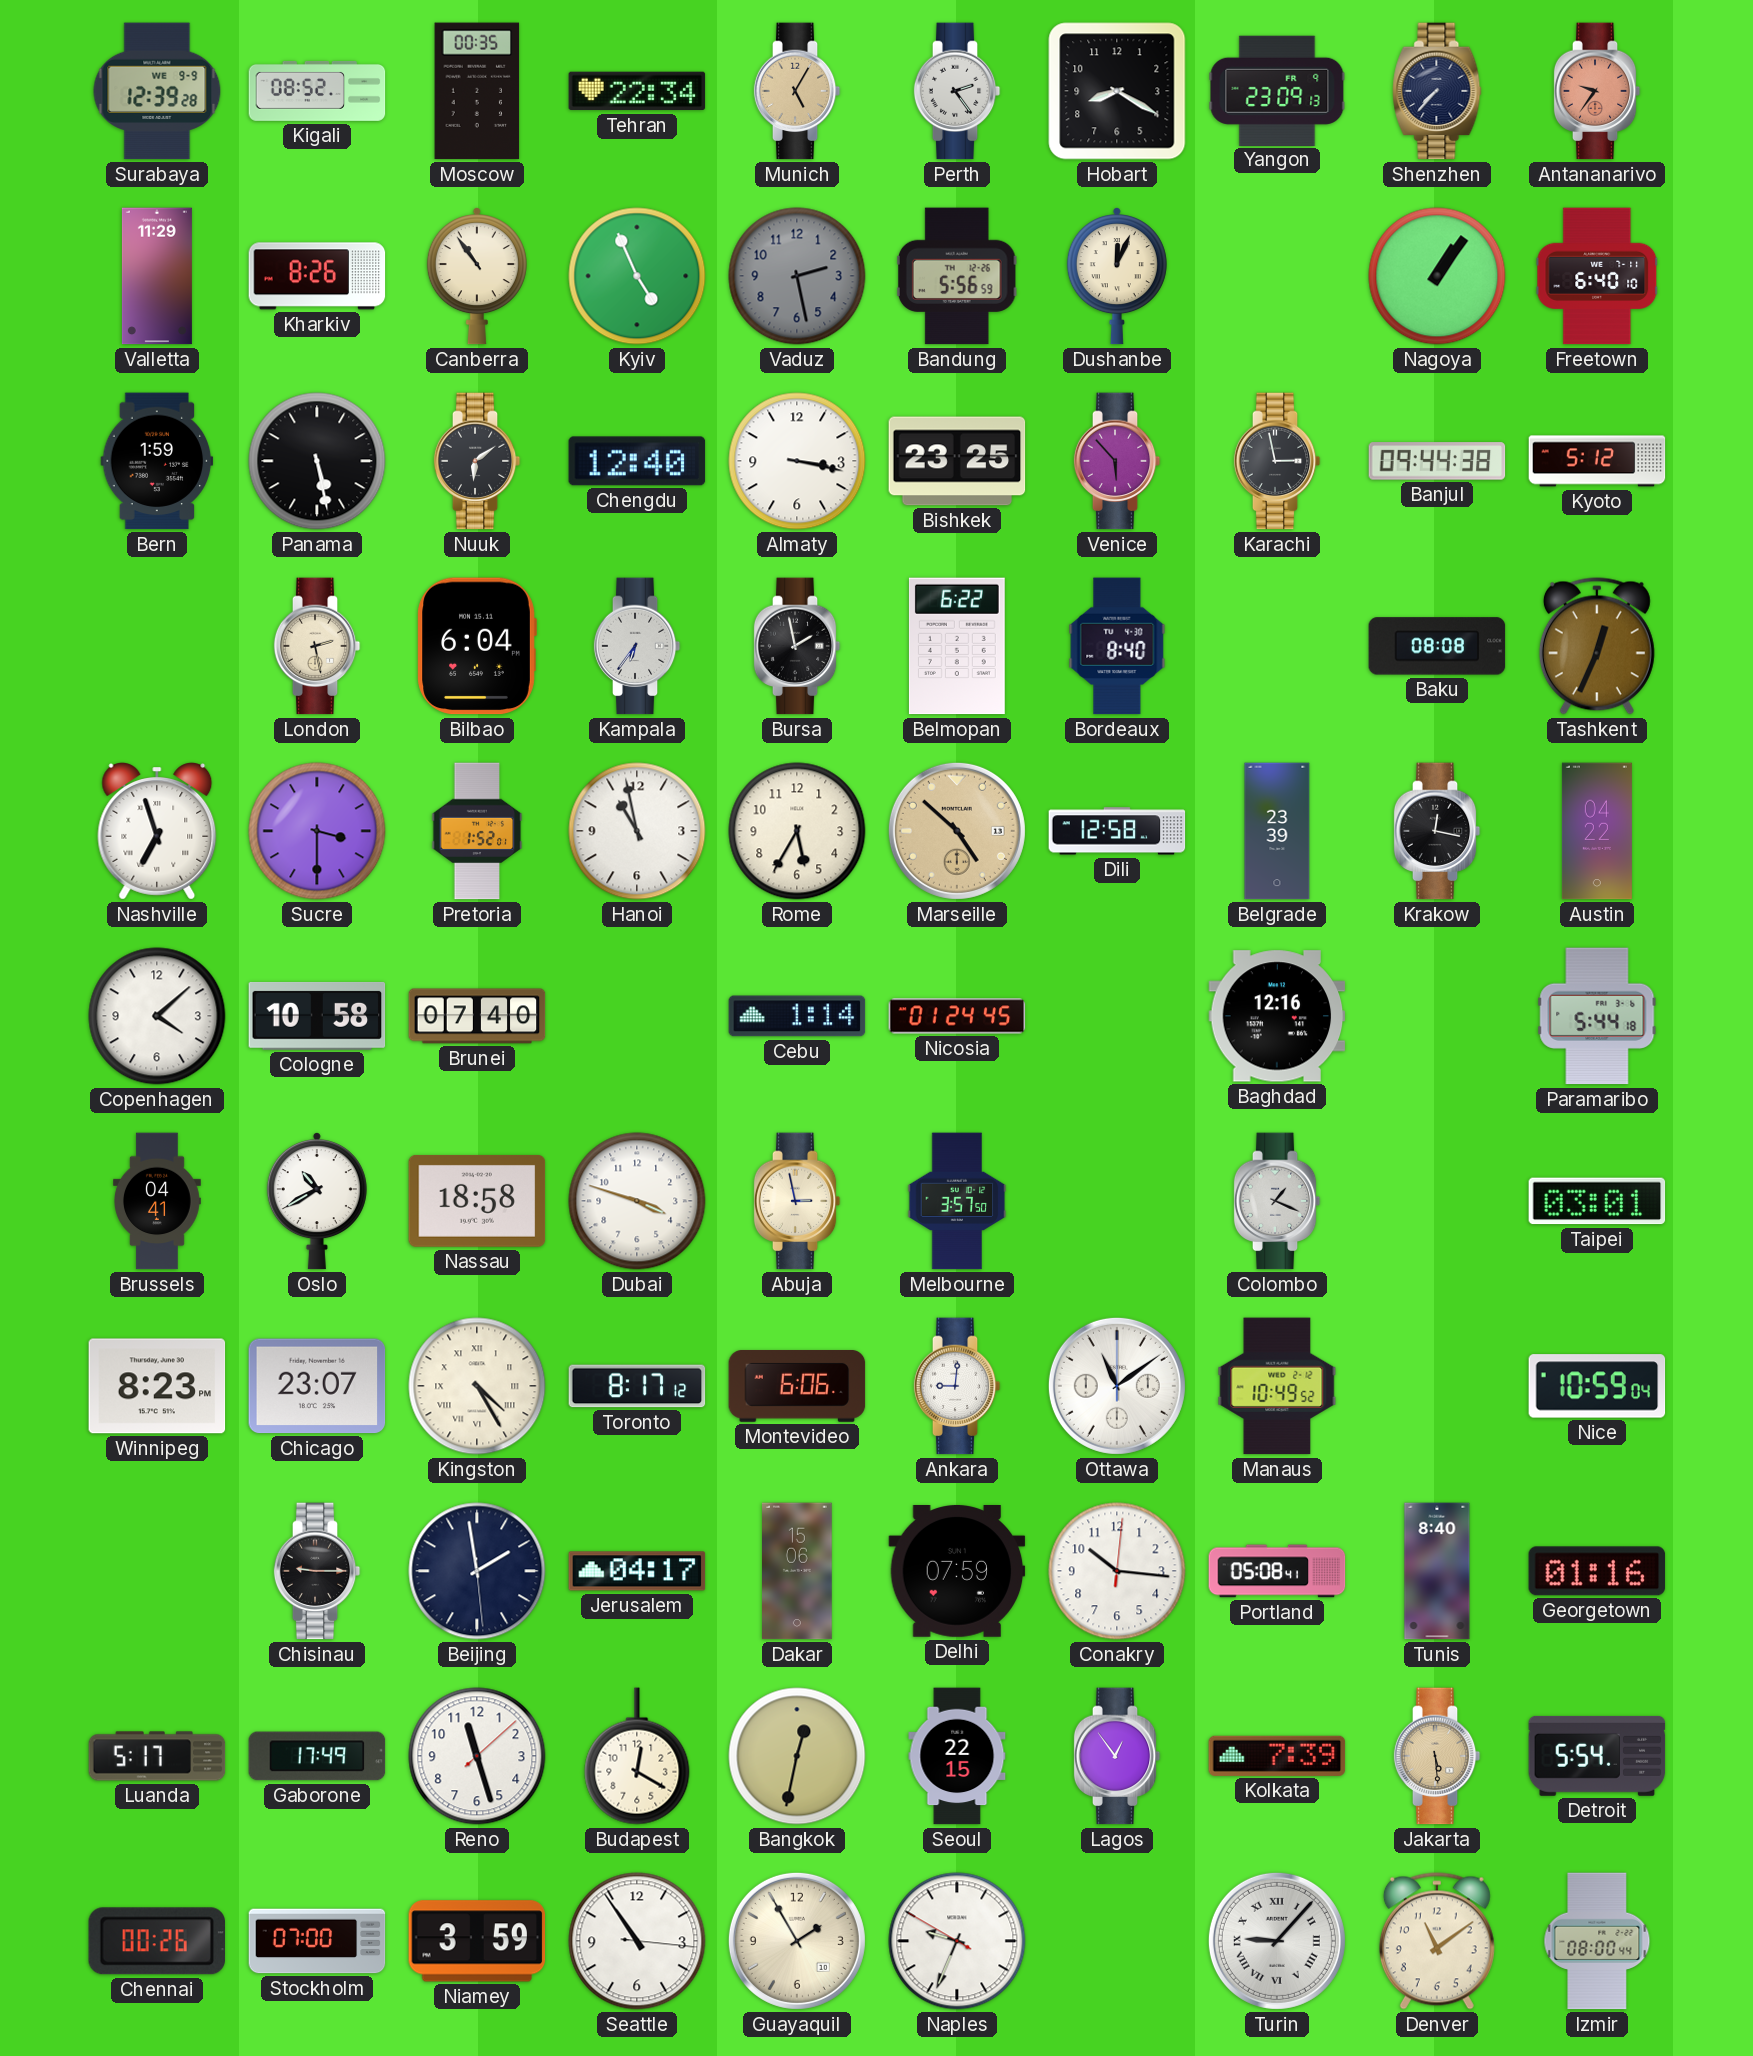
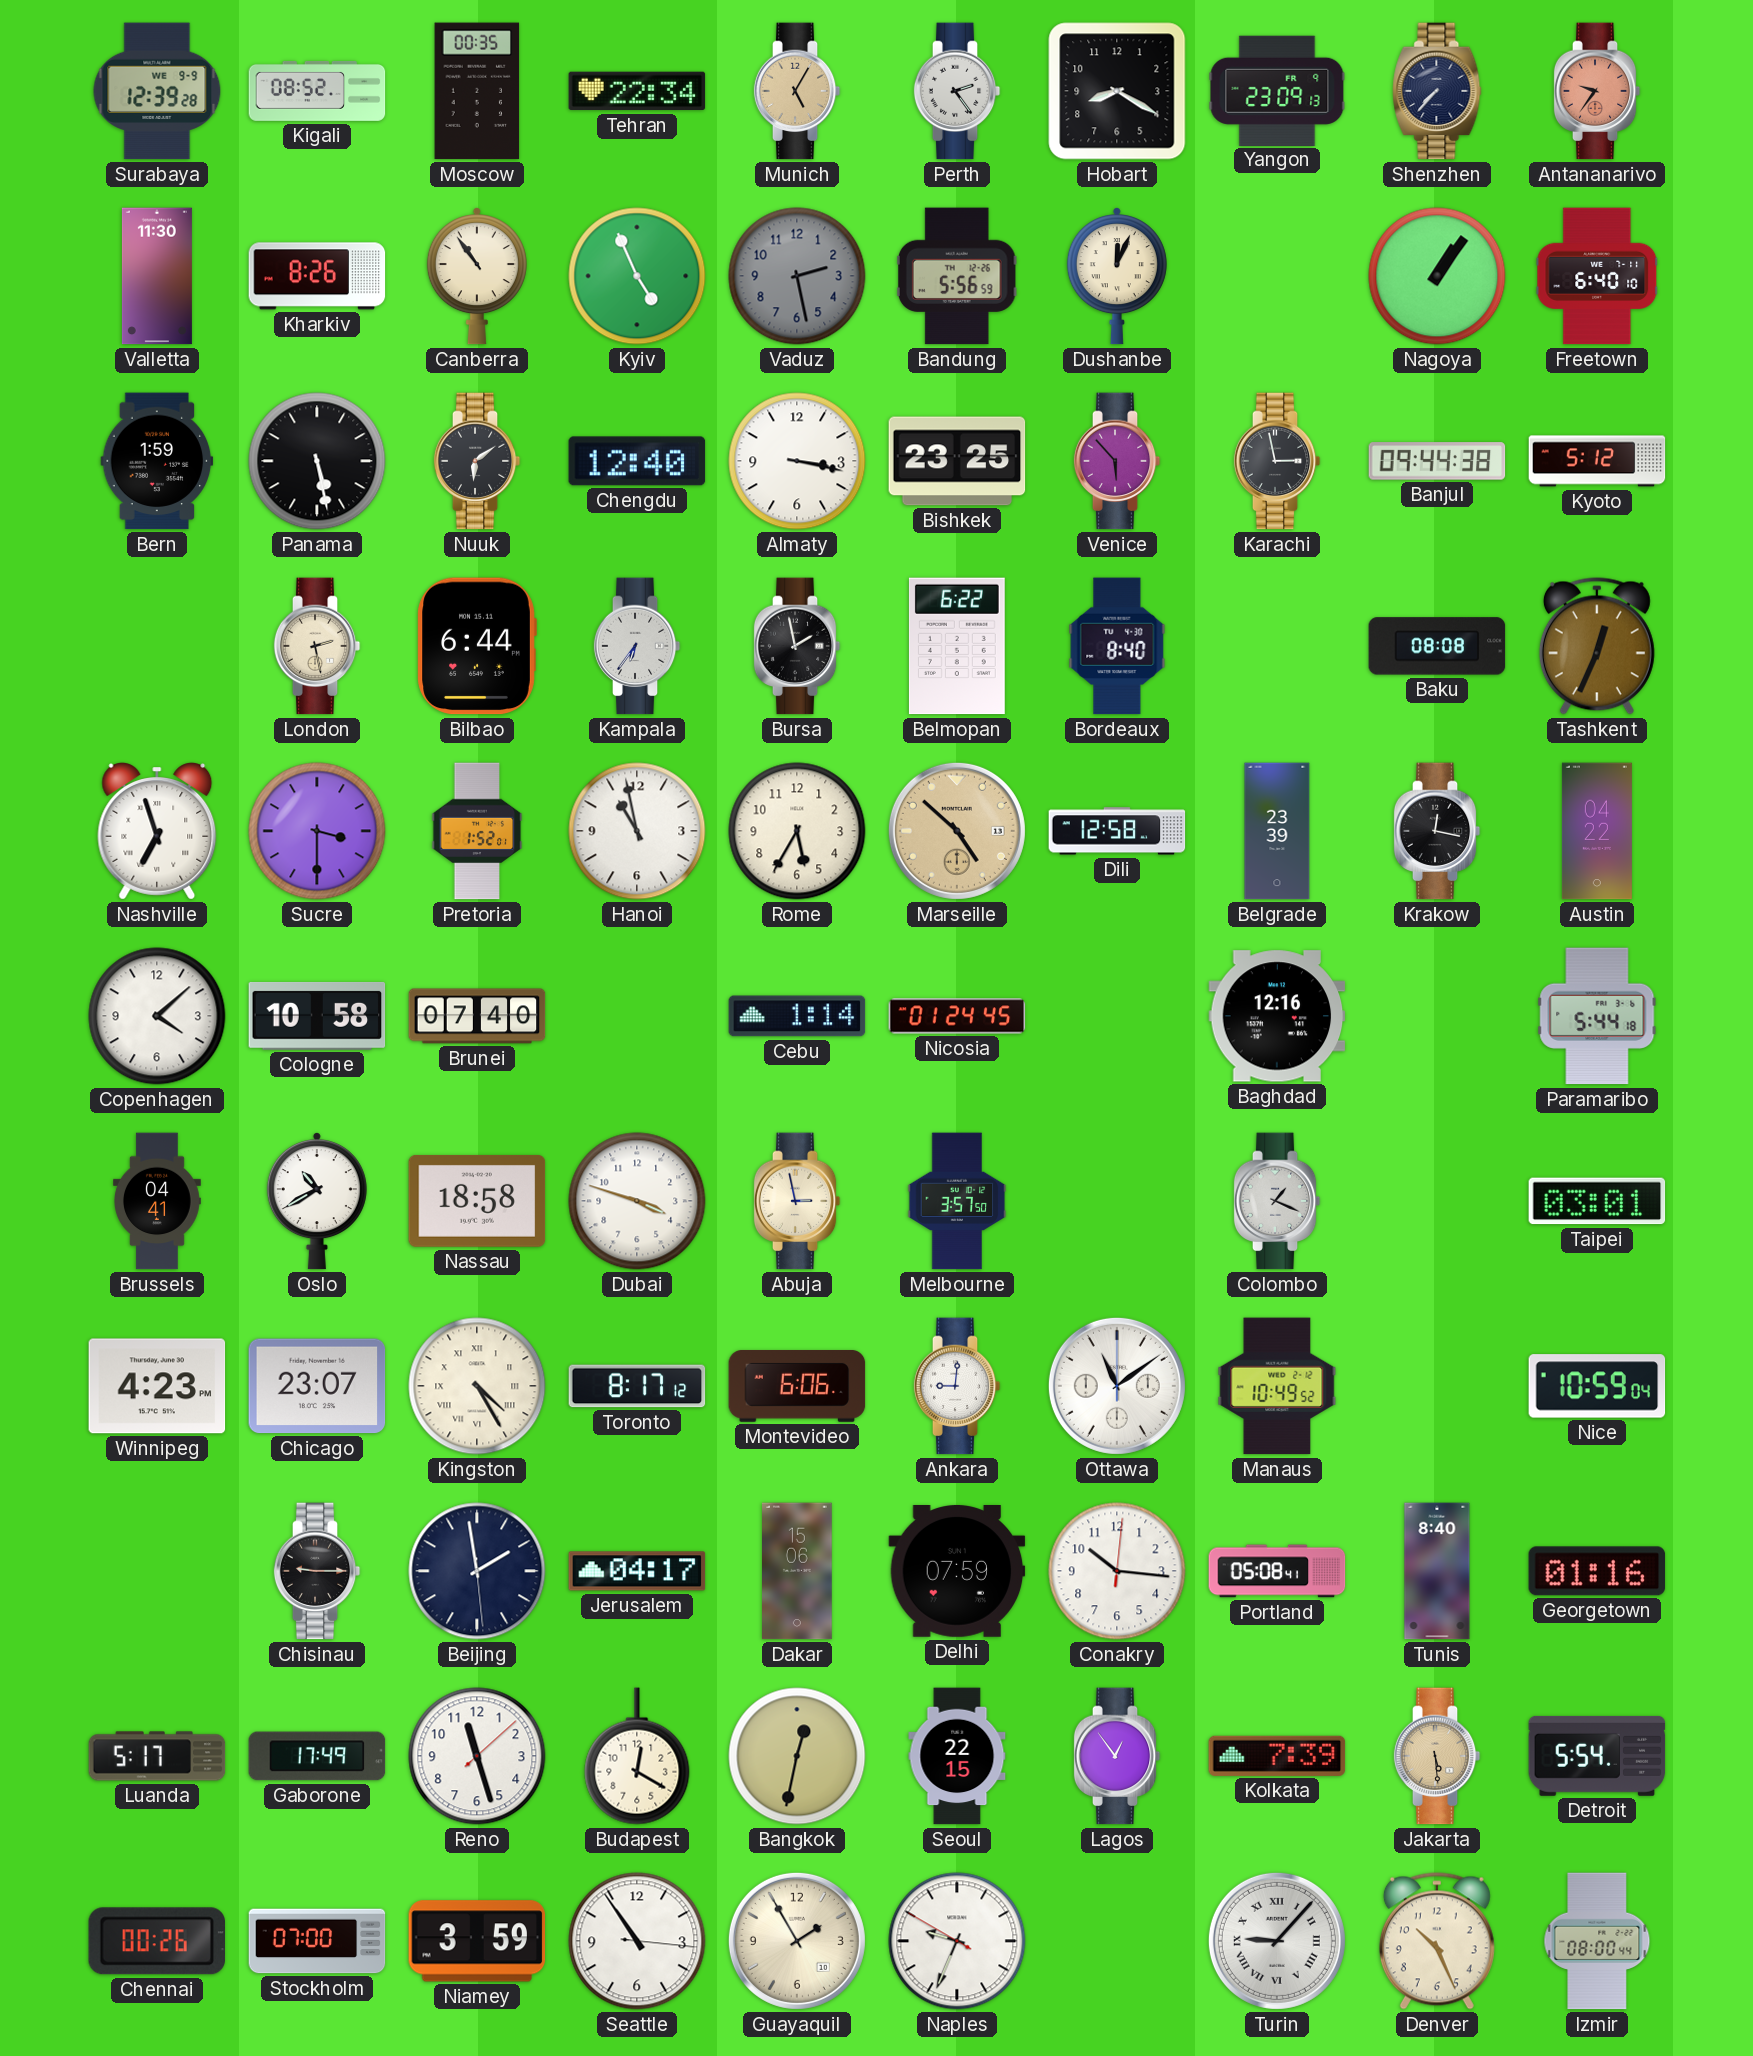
Valletta: 11:29 -> 11:30
Bilbao: 6:04 -> 6:44
Winnipeg: 8:23 -> 4:23
Denver: 11:09 -> 10:26
